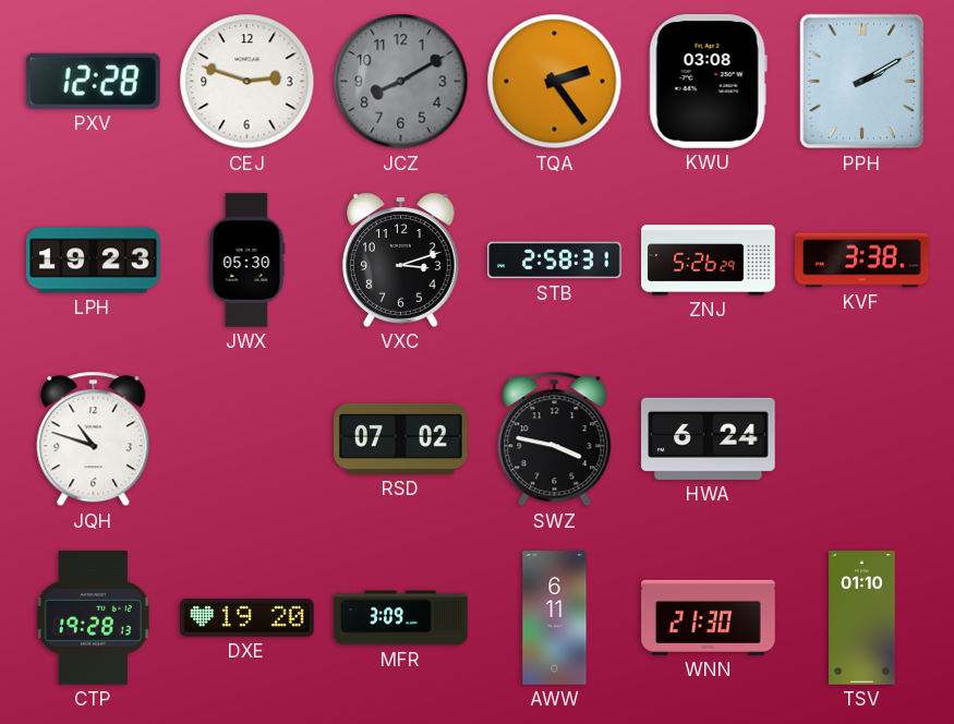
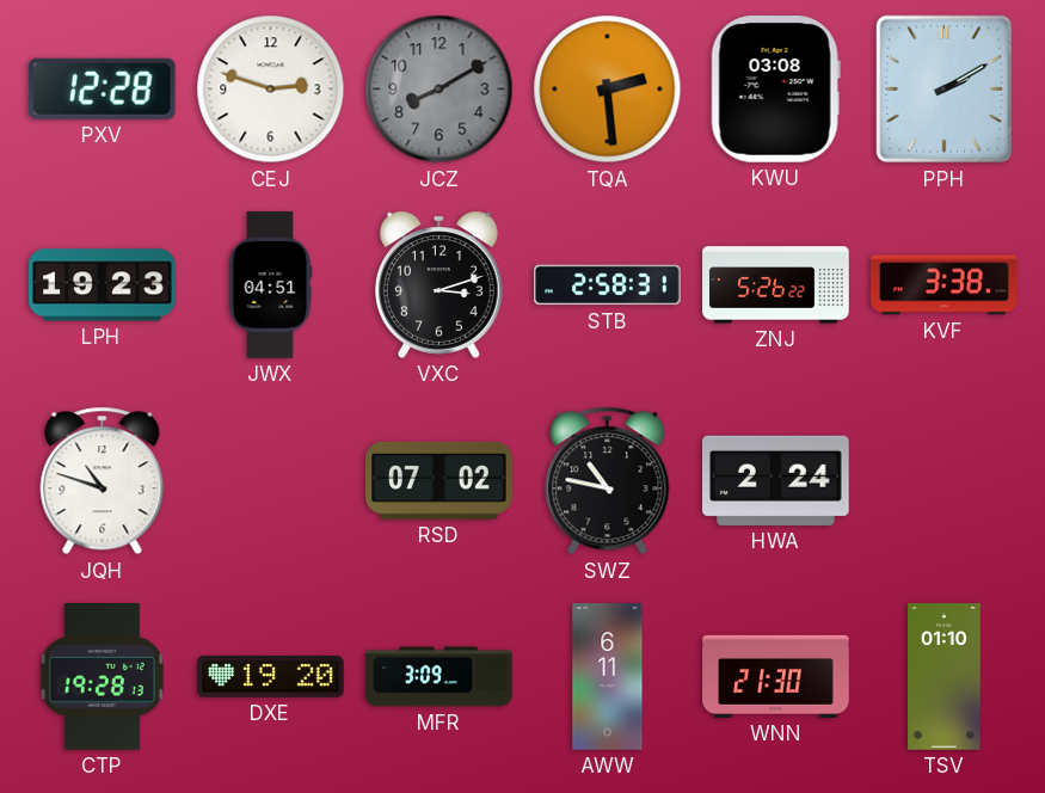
TQA: 2:24 -> 2:29
JWX: 05:30 -> 04:51
ZNJ: 5:26:29 -> 5:26:22
SWZ: 3:47 -> 10:47
HWA: 6:24 -> 2:24
